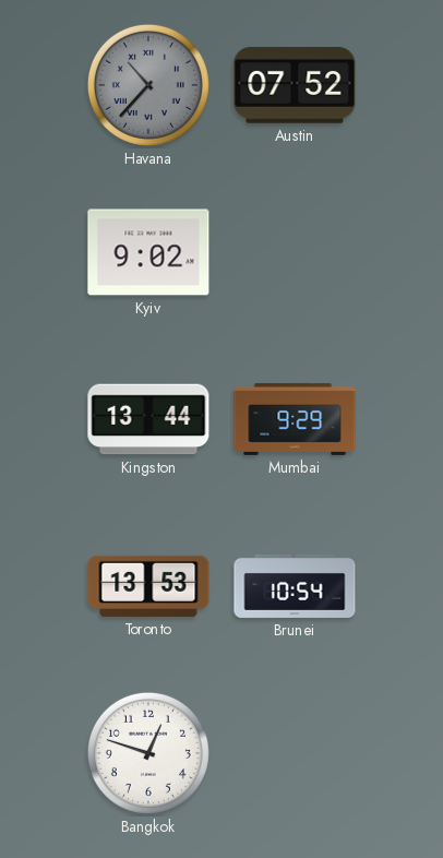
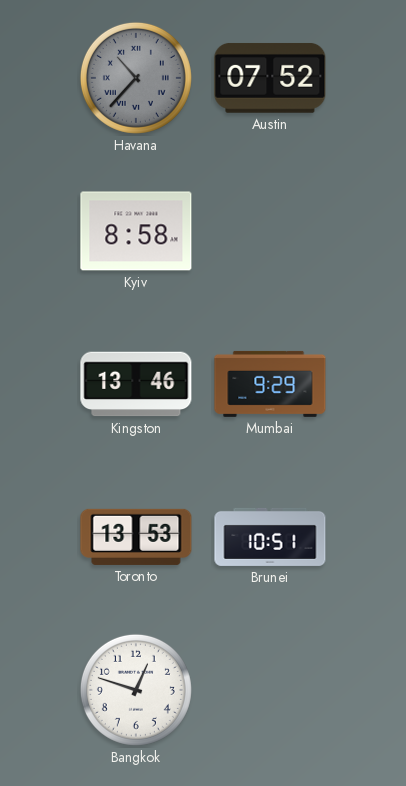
Kyiv: 9:02 -> 8:58
Kingston: 13:44 -> 13:46
Brunei: 10:54 -> 10:51
